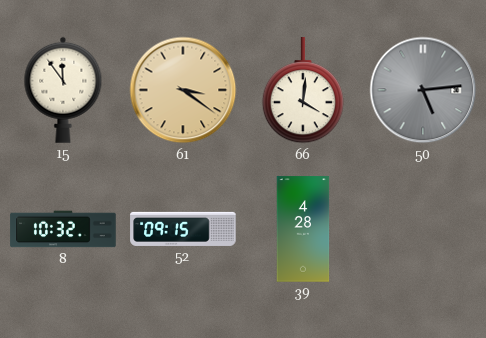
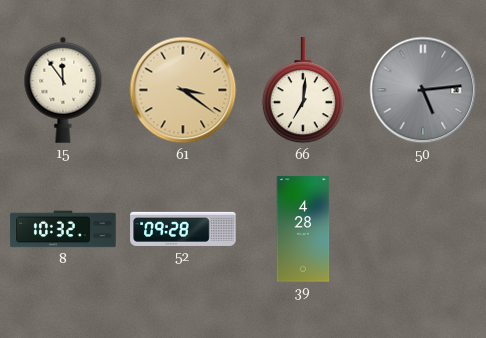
66: 4:01 -> 7:01
52: 09:15 -> 09:28
